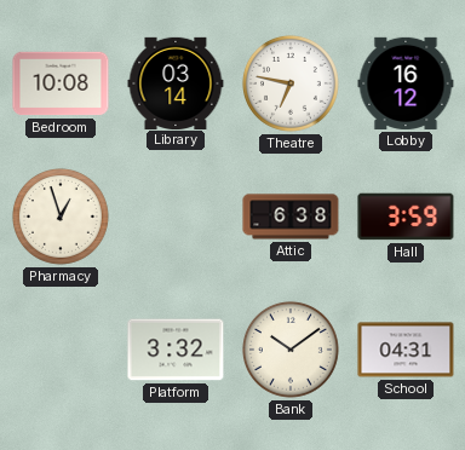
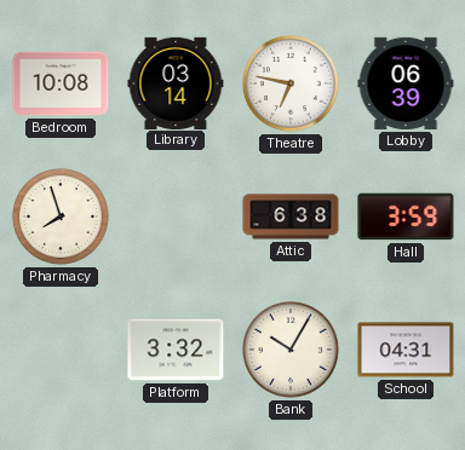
Lobby: 16:12 -> 06:39
Pharmacy: 12:57 -> 7:57
Bank: 10:09 -> 10:05
